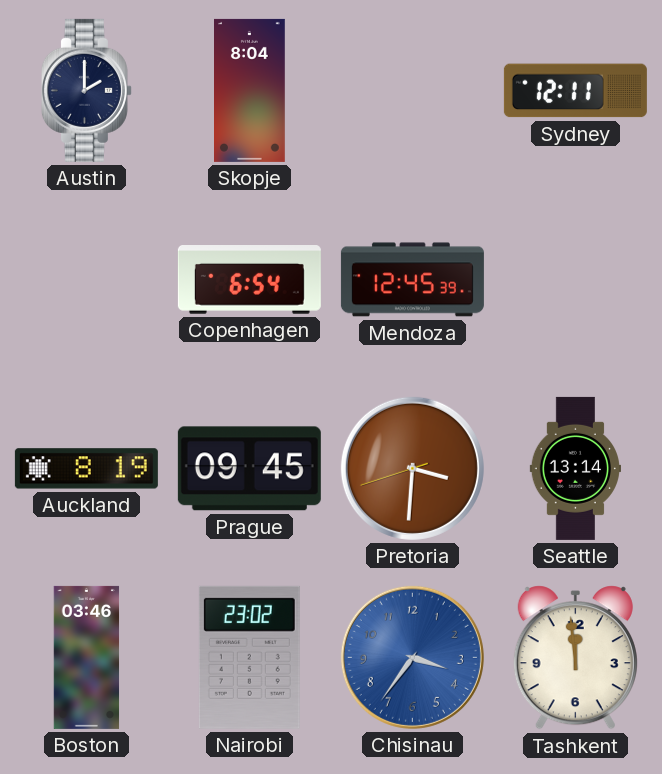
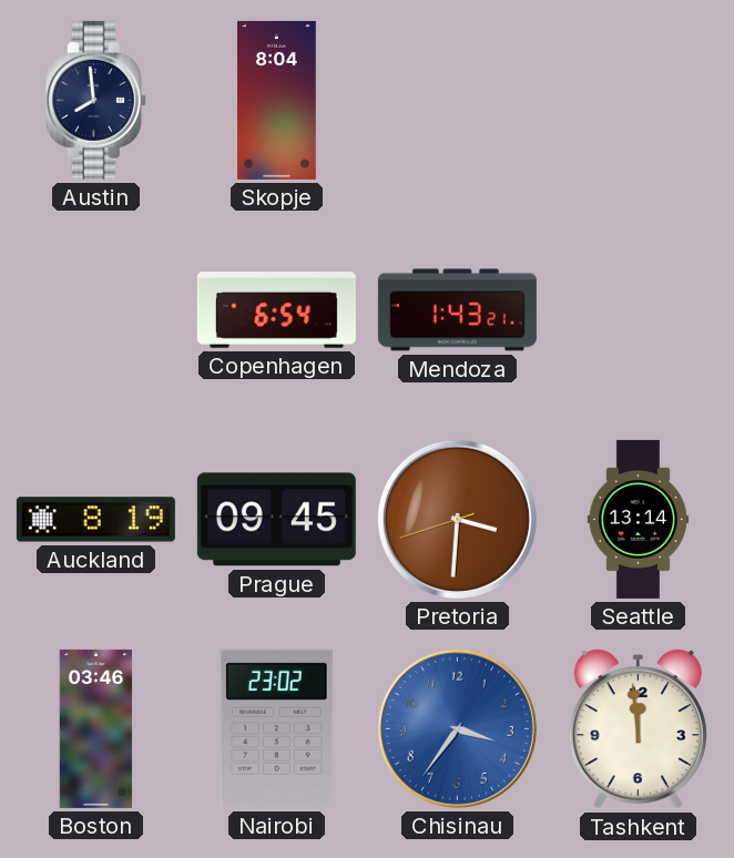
Austin: 2:00 -> 7:59
Sydney: 12:11 -> none
Mendoza: 12:45 -> 1:43
